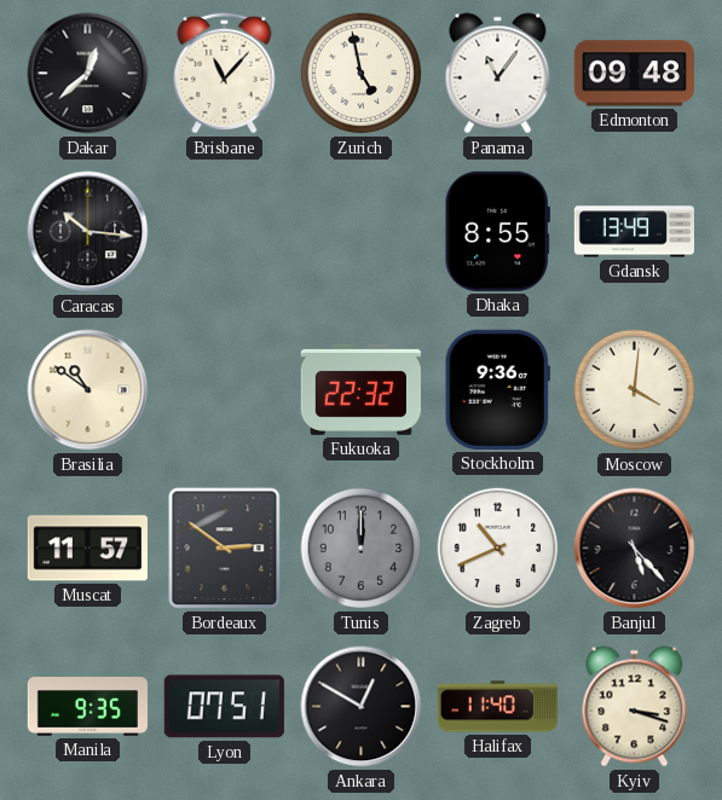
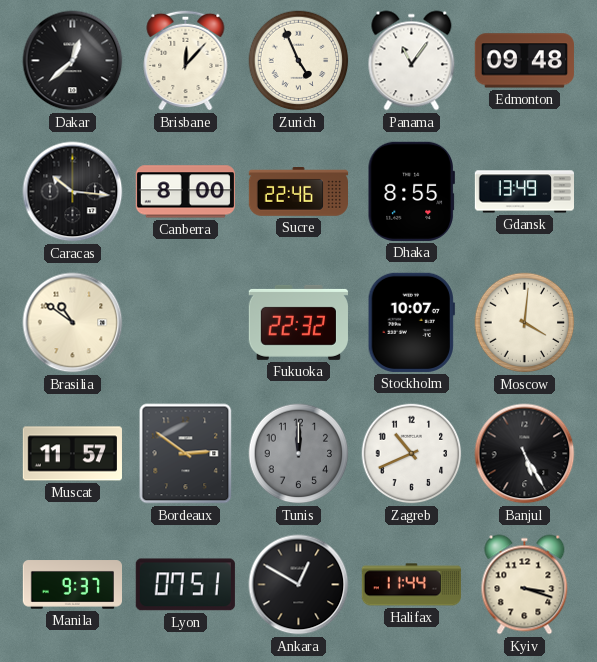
Brisbane: 11:07 -> 12:07
Zurich: 4:58 -> 4:56
Canberra: none -> 8:00
Sucre: none -> 22:46
Stockholm: 9:36 -> 10:07
Banjul: 5:23 -> 5:25
Manila: 9:35 -> 9:37
Halifax: 11:40 -> 11:44
